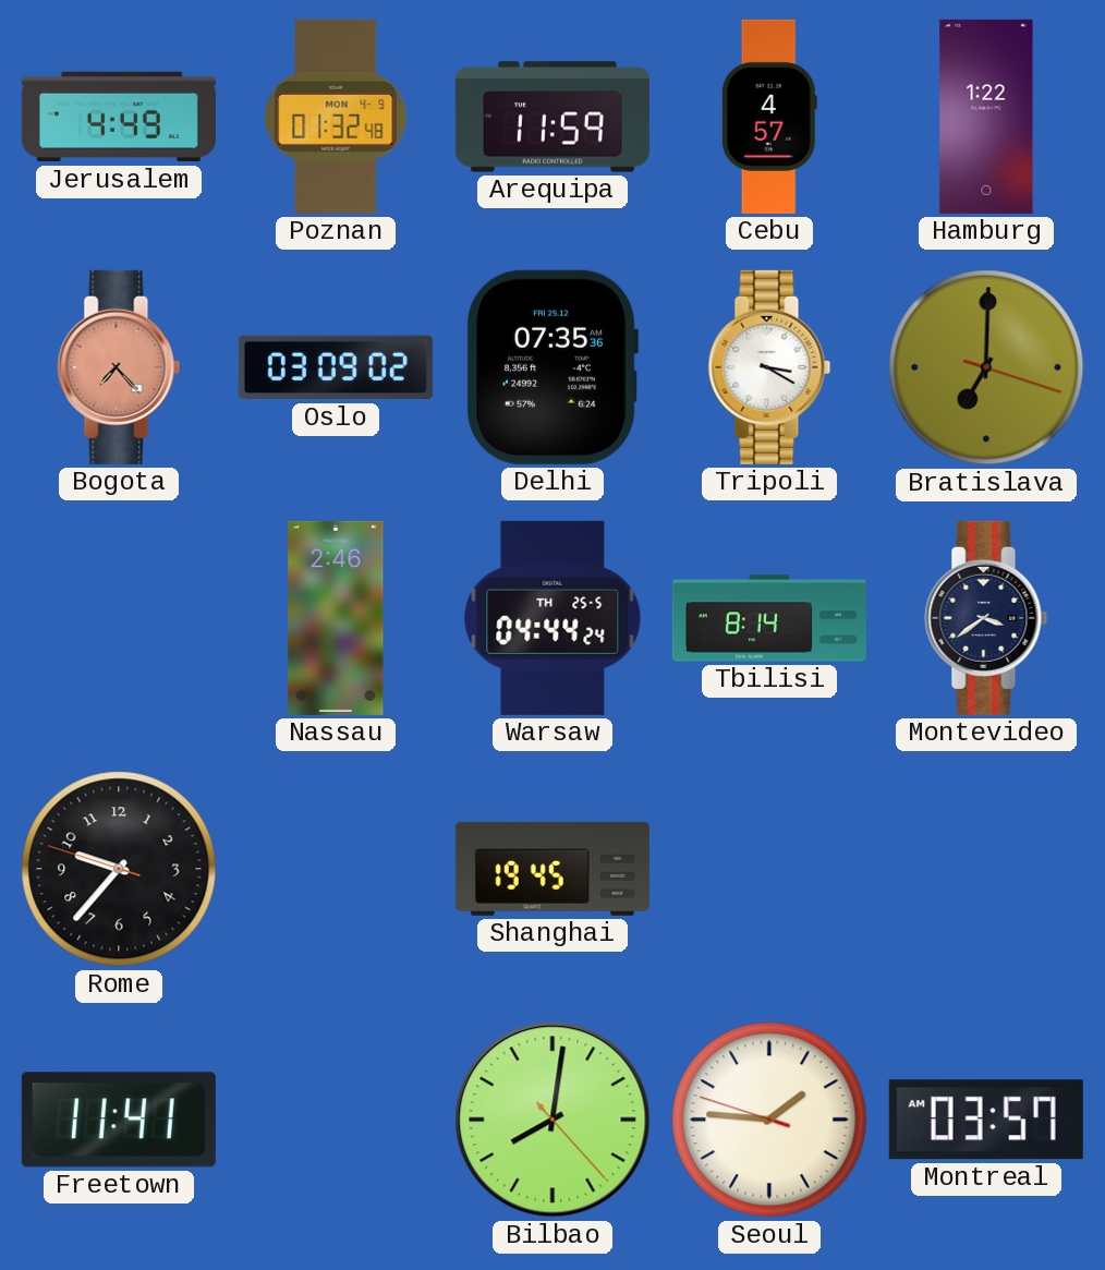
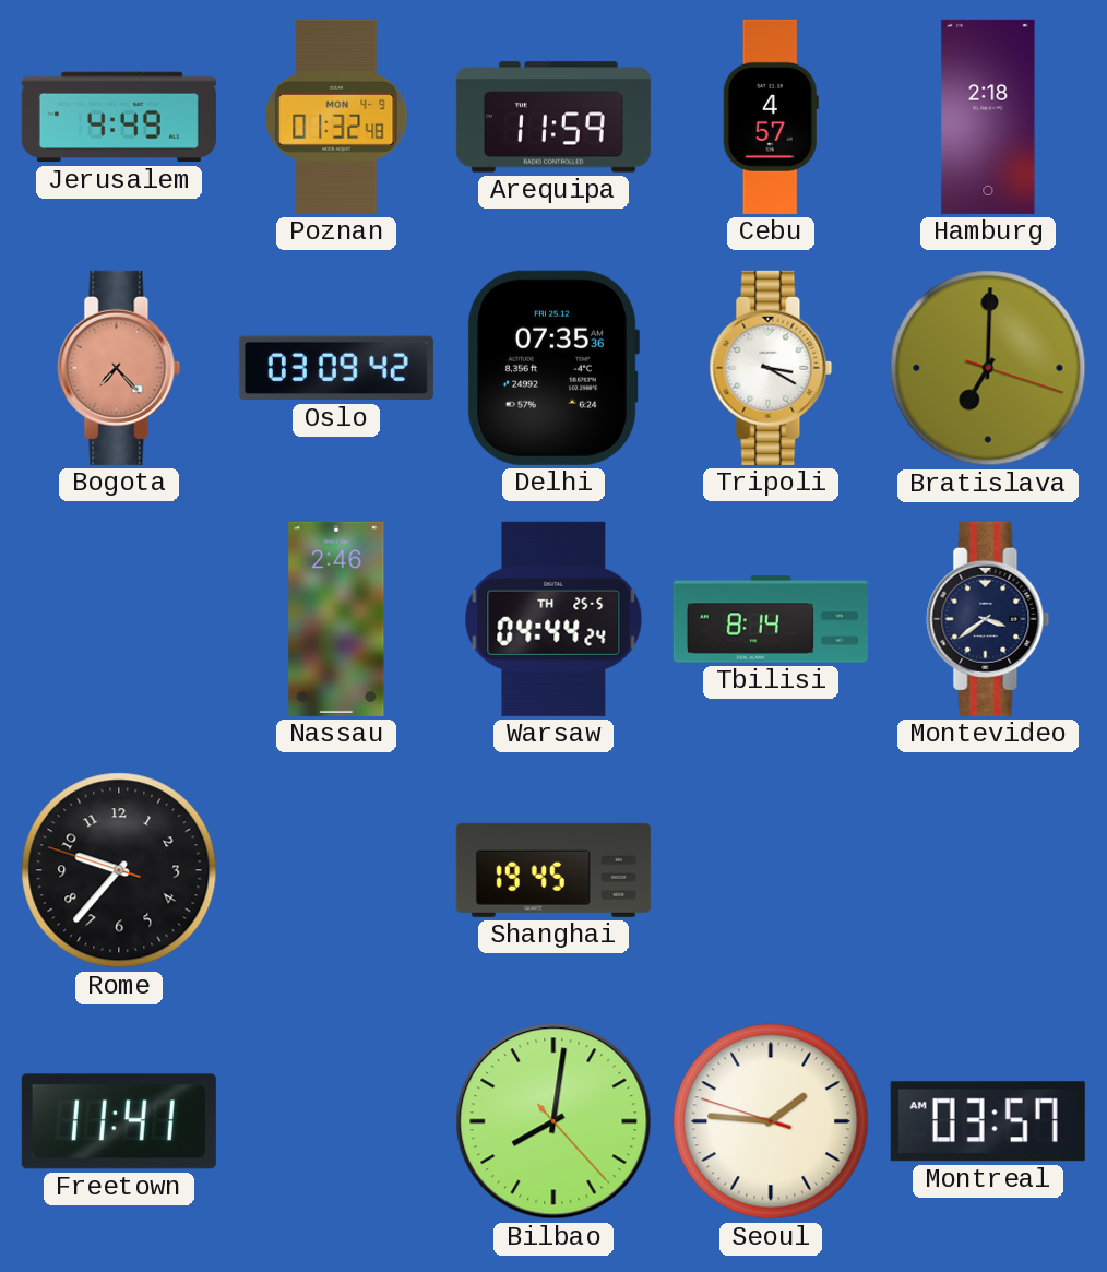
Hamburg: 1:22 -> 2:18
Oslo: 03:09:02 -> 03:09:42
